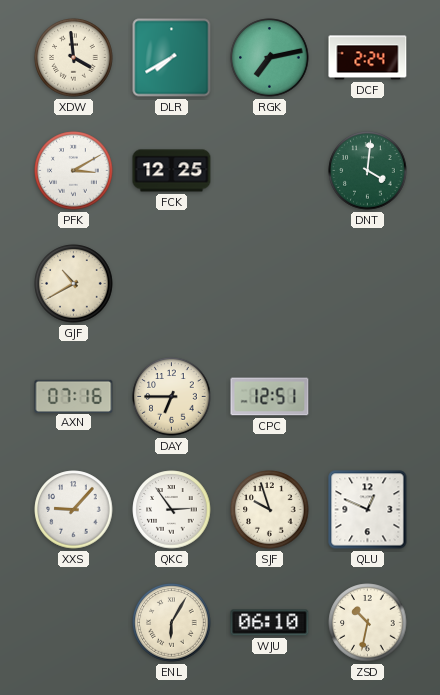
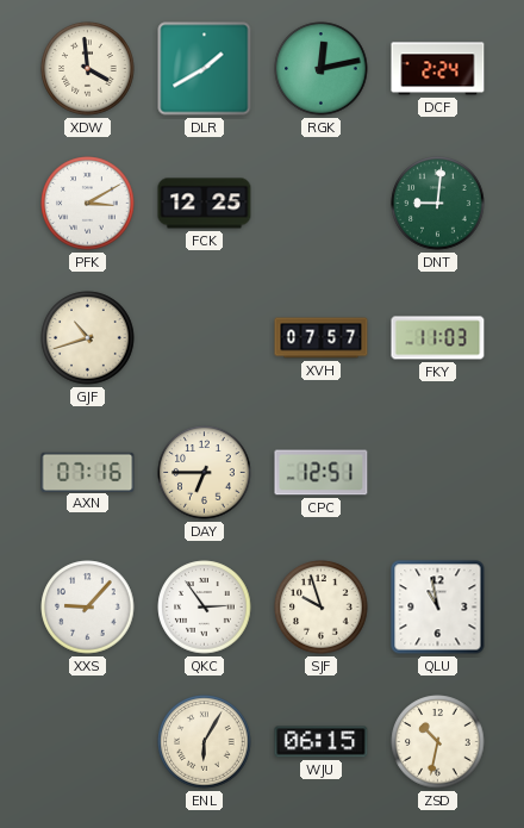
DLR: 7:40 -> 1:40
RGK: 7:13 -> 12:13
DNT: 4:01 -> 9:01
GJF: 10:40 -> 10:42
XVH: none -> 07:57
FKY: none -> 11:03
QLU: 12:49 -> 10:58
WJU: 06:10 -> 06:15
